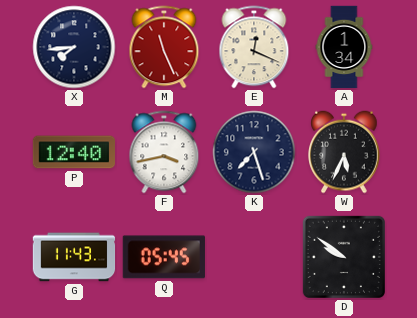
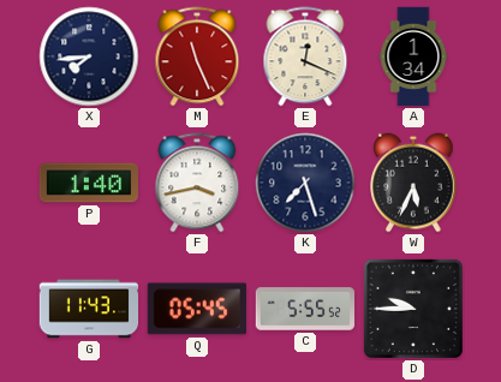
P: 12:40 -> 1:40
C: none -> 5:55
D: 9:51 -> 9:45
